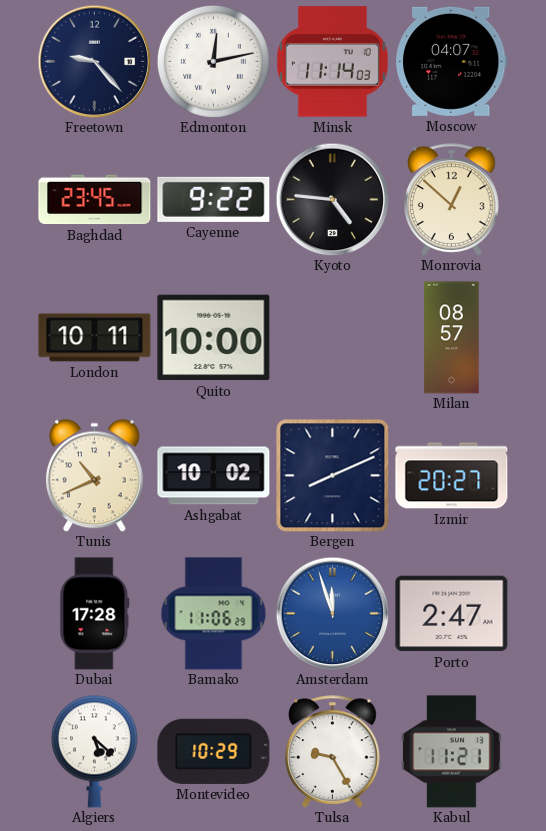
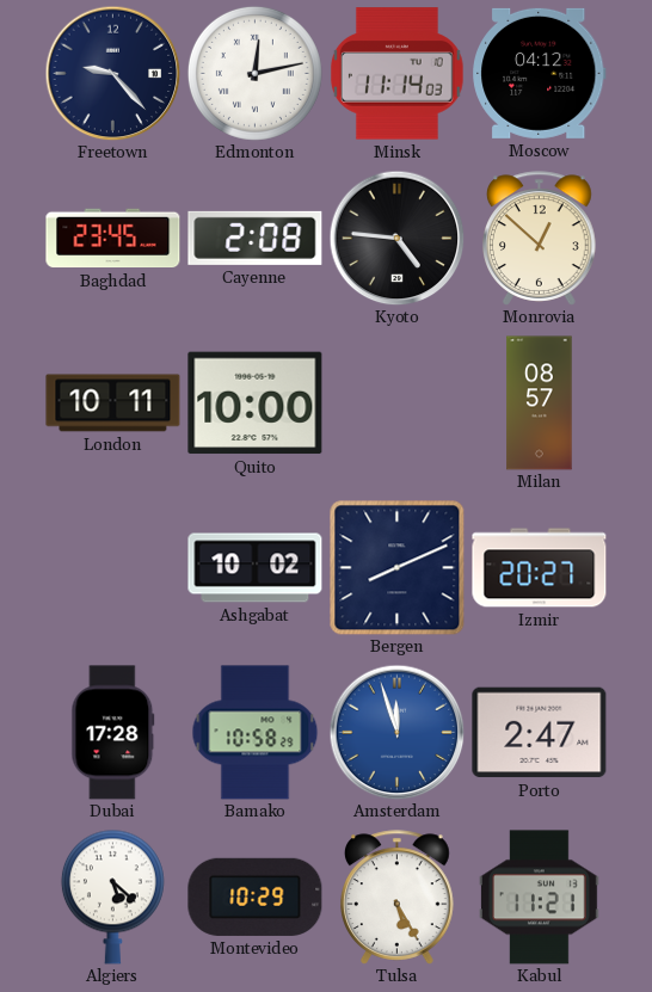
Moscow: 04:07 -> 04:12
Cayenne: 9:22 -> 2:08
Tunis: 10:41 -> none
Bamako: 11:06 -> 10:58
Tulsa: 9:25 -> 5:25
